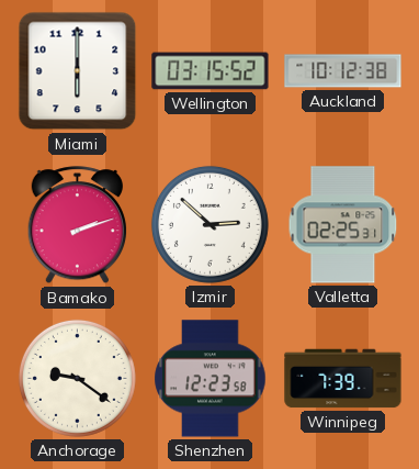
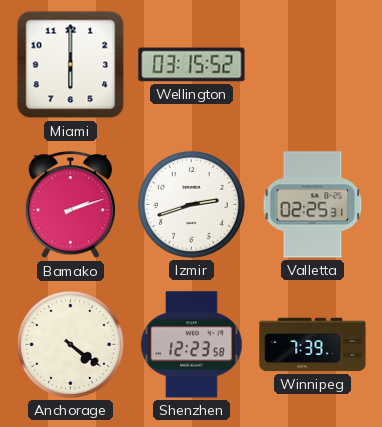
Auckland: 10:12 -> none
Izmir: 2:52 -> 2:42
Anchorage: 9:21 -> 4:21
